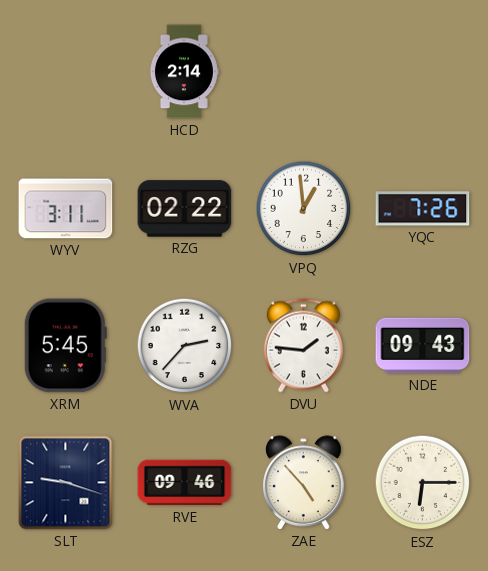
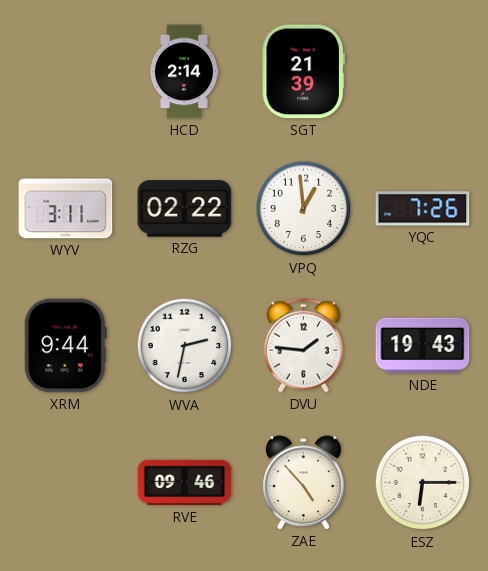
SGT: none -> 21:39
XRM: 5:45 -> 9:44
WVA: 2:37 -> 2:32
NDE: 09:43 -> 19:43
SLT: 9:18 -> none
